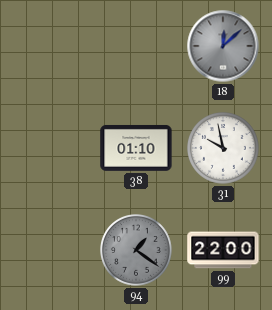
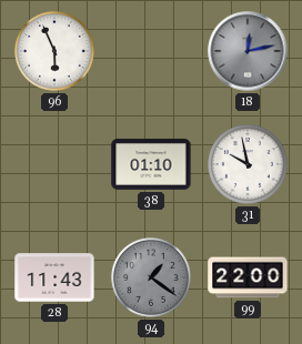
96: none -> 5:56
18: 12:08 -> 12:13
28: none -> 11:43
